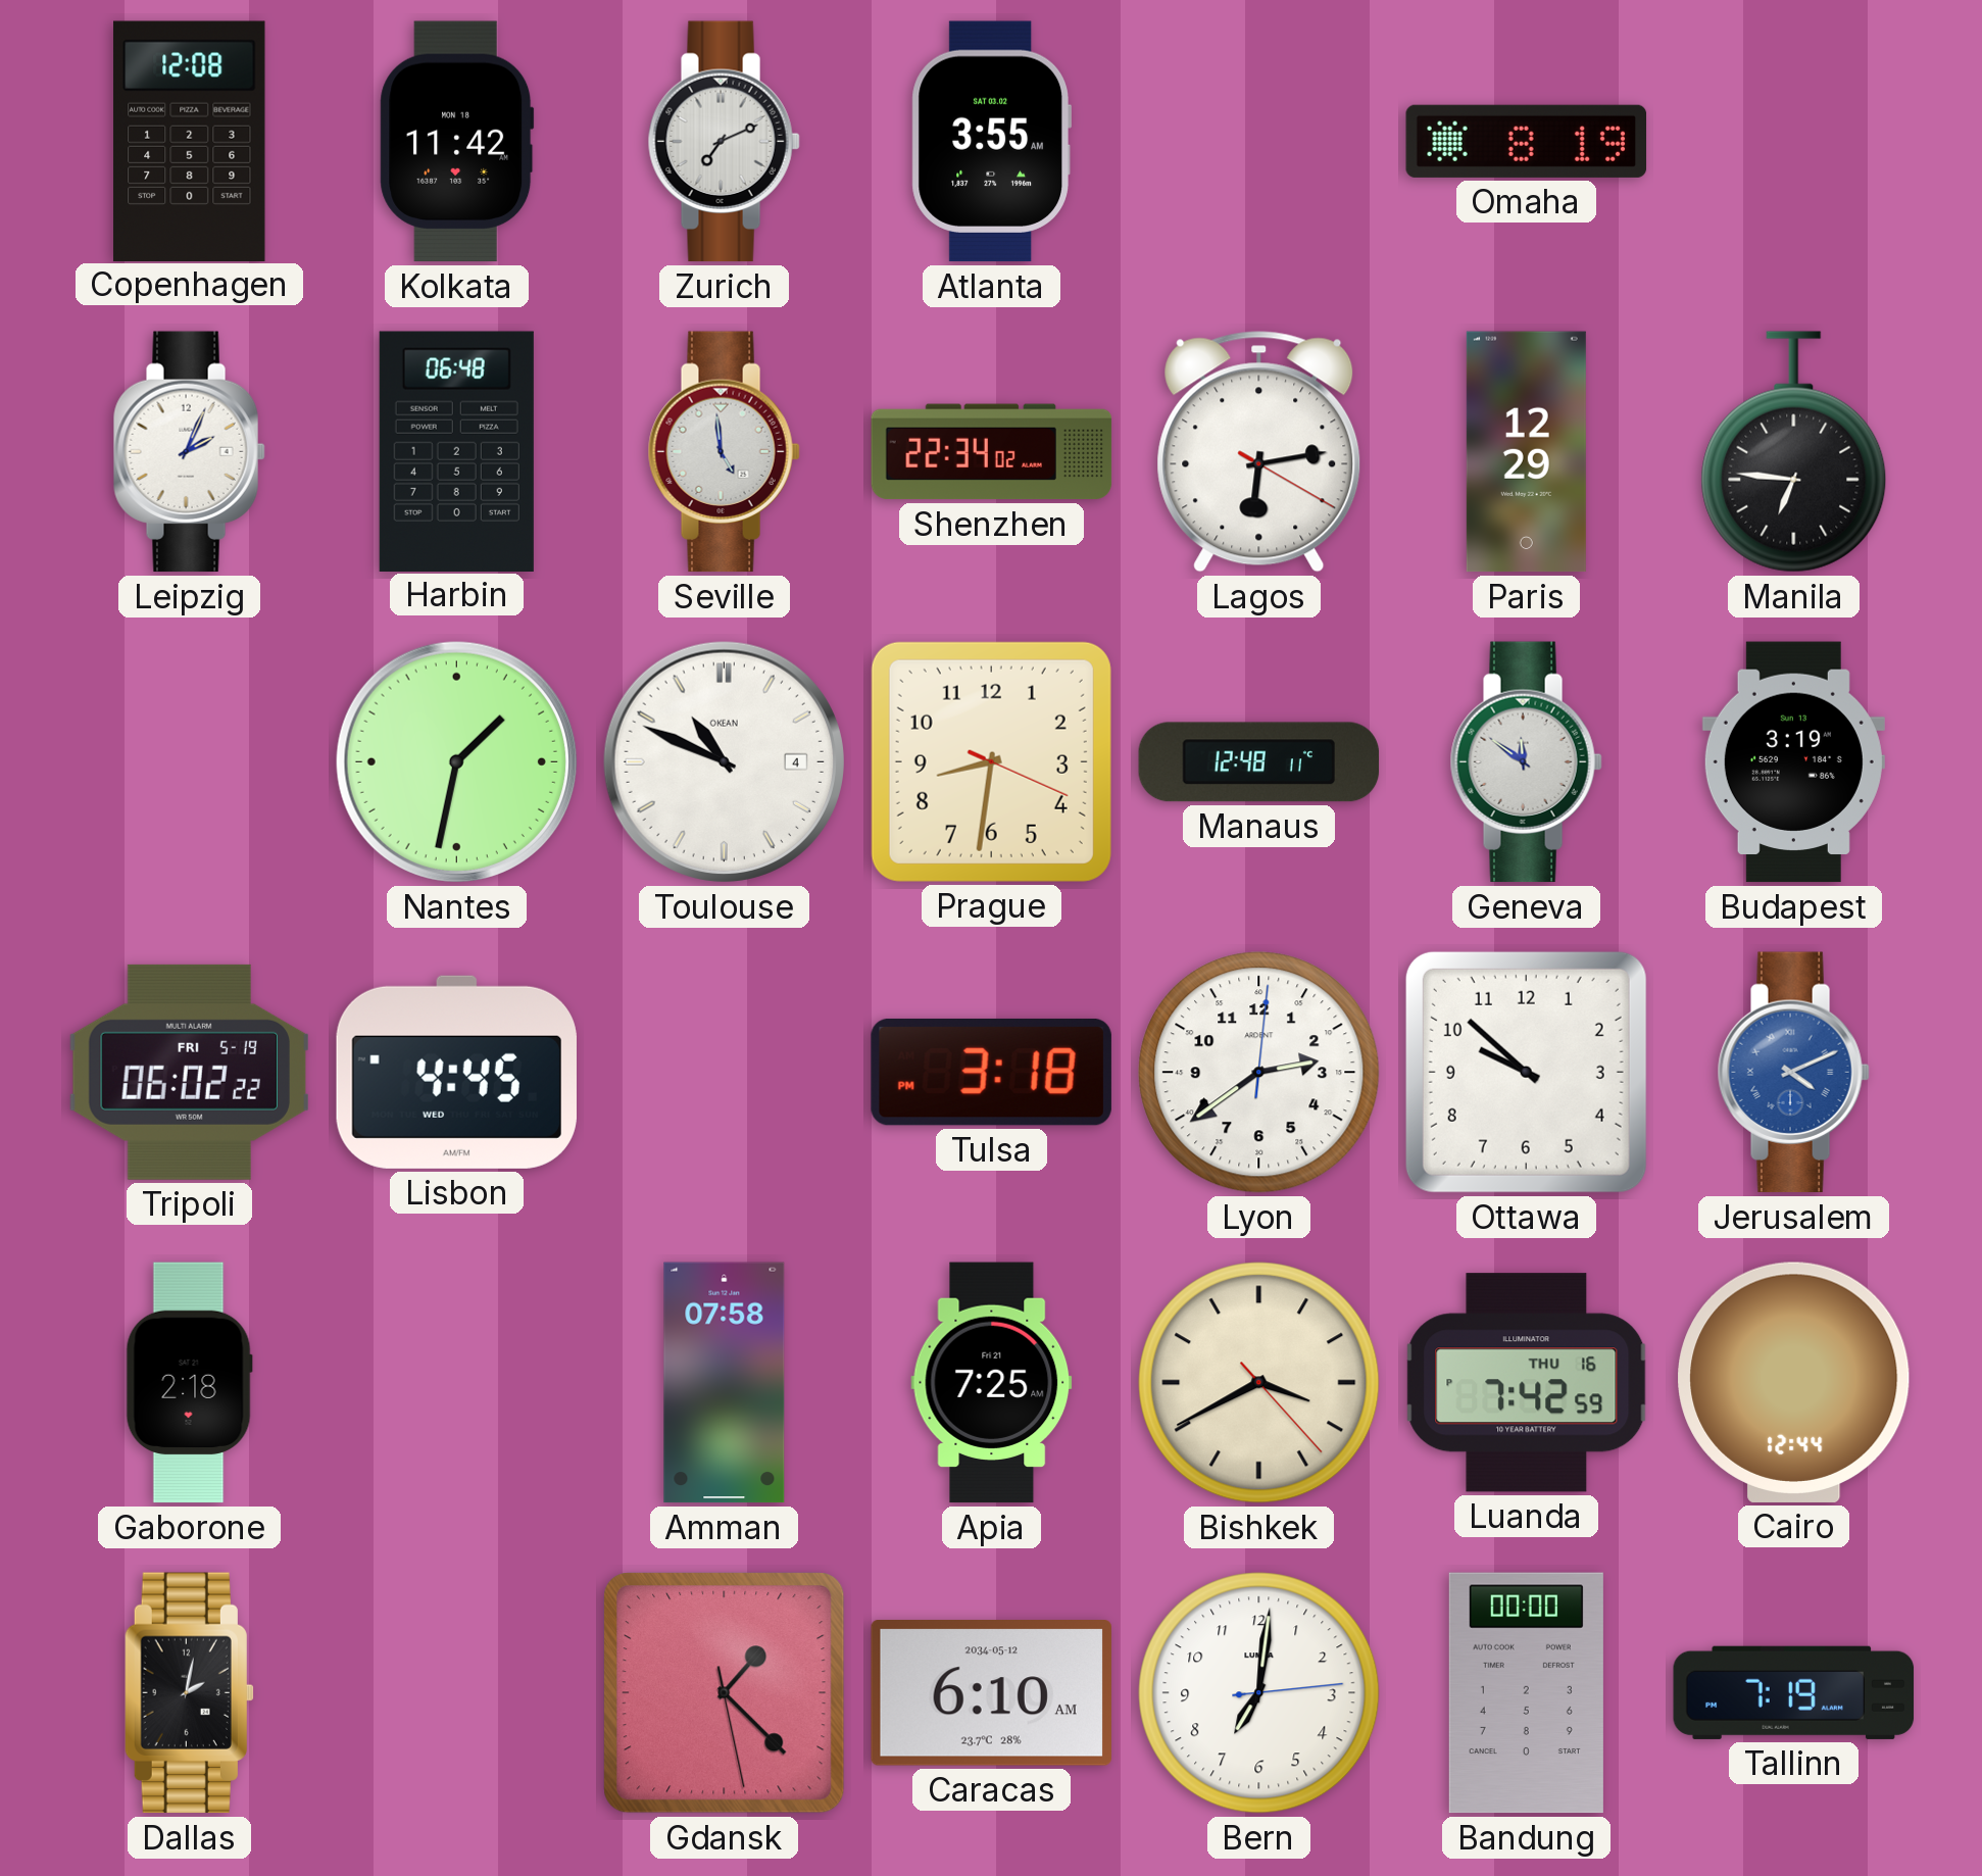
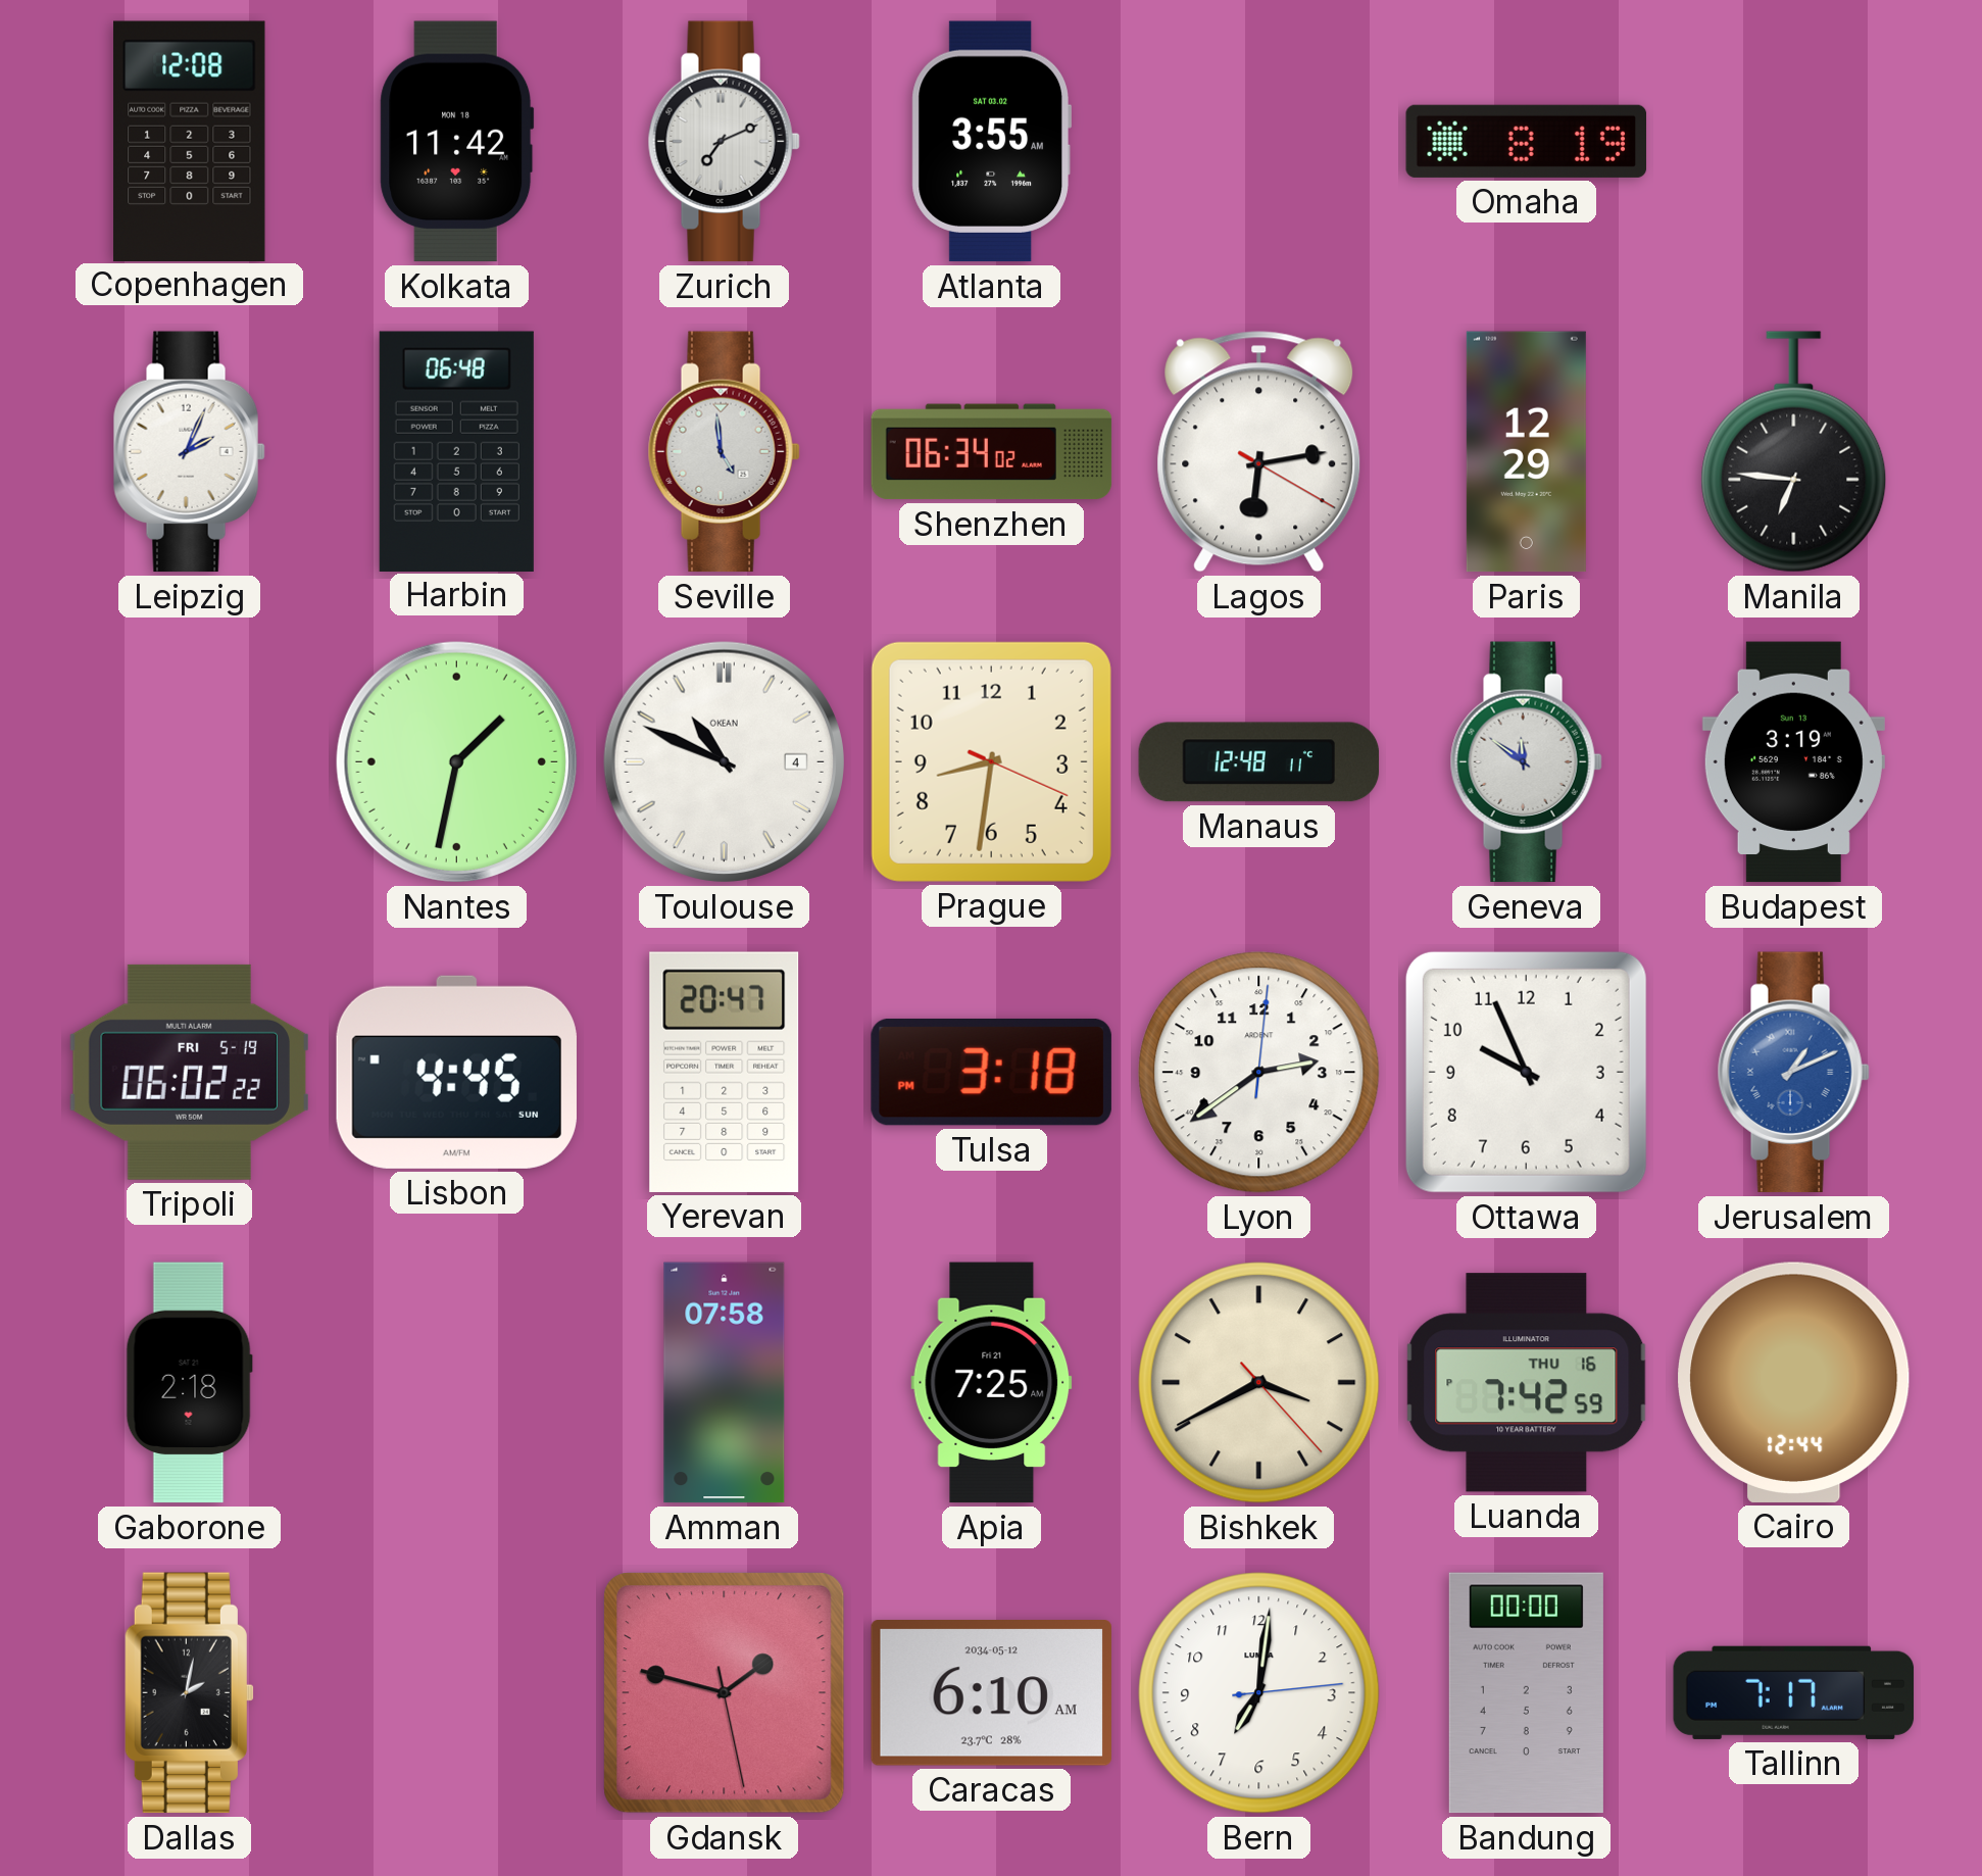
Shenzhen: 22:34 -> 06:34
Lisbon date: WED -> SUN
Yerevan: none -> 20:47
Ottawa: 9:52 -> 9:56
Jerusalem: 4:11 -> 1:11
Gdansk: 1:22 -> 1:47
Tallinn: 7:19 -> 7:17
